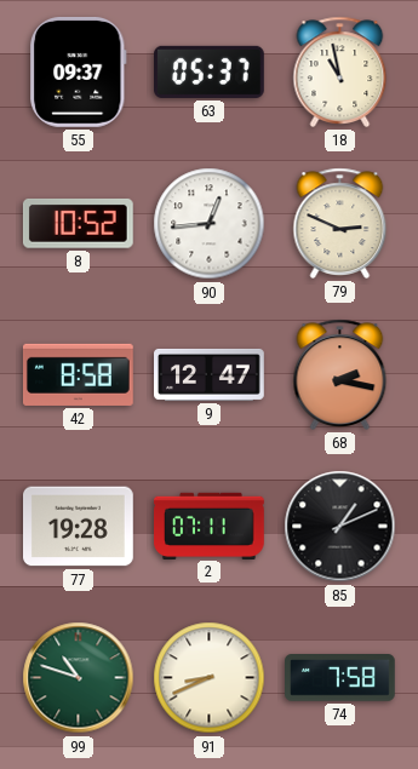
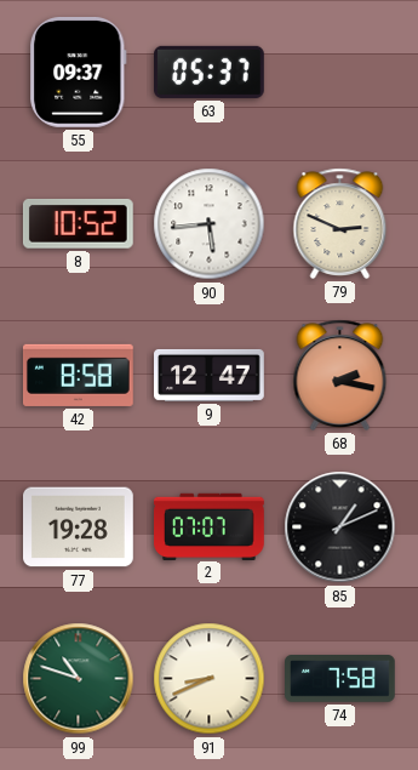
18: 10:58 -> none
90: 12:44 -> 5:44
2: 07:11 -> 07:07
